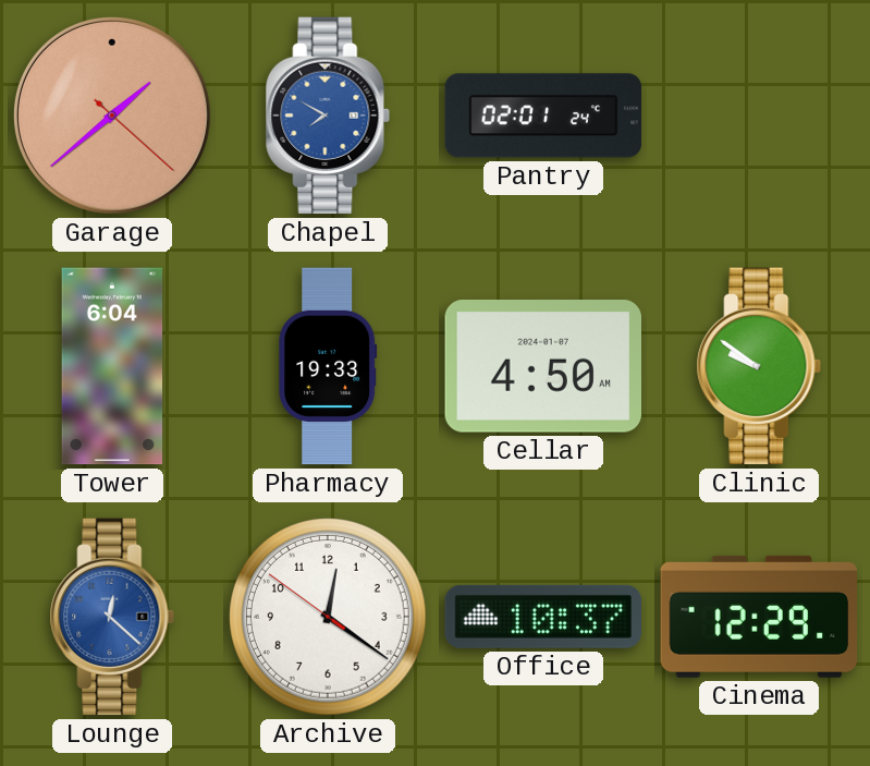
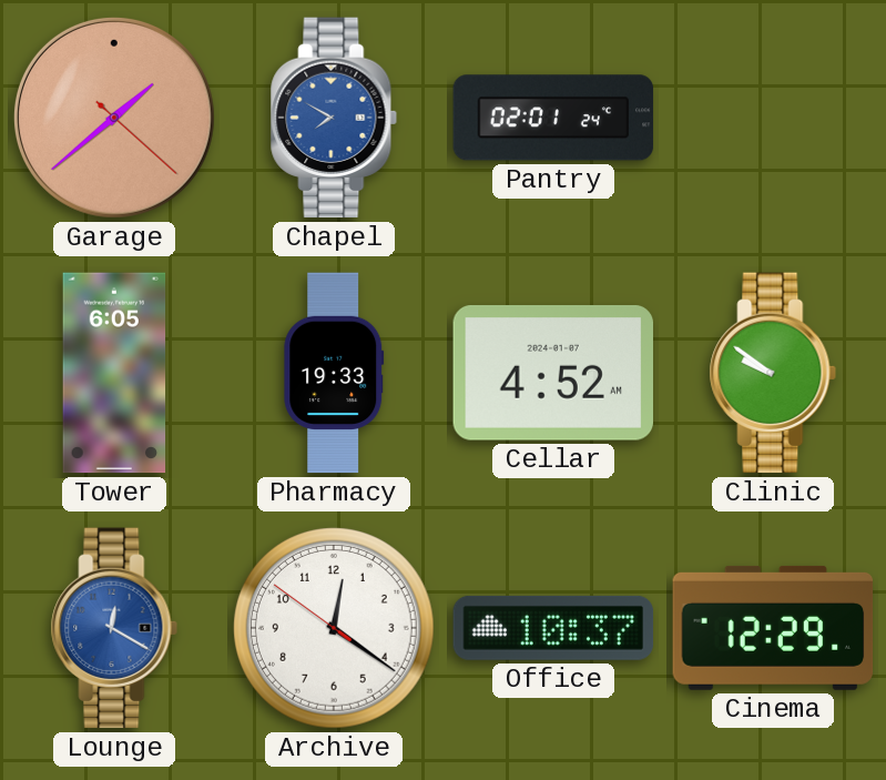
Tower: 6:04 -> 6:05
Cellar: 4:50 -> 4:52
Lounge: 12:22 -> 12:20
